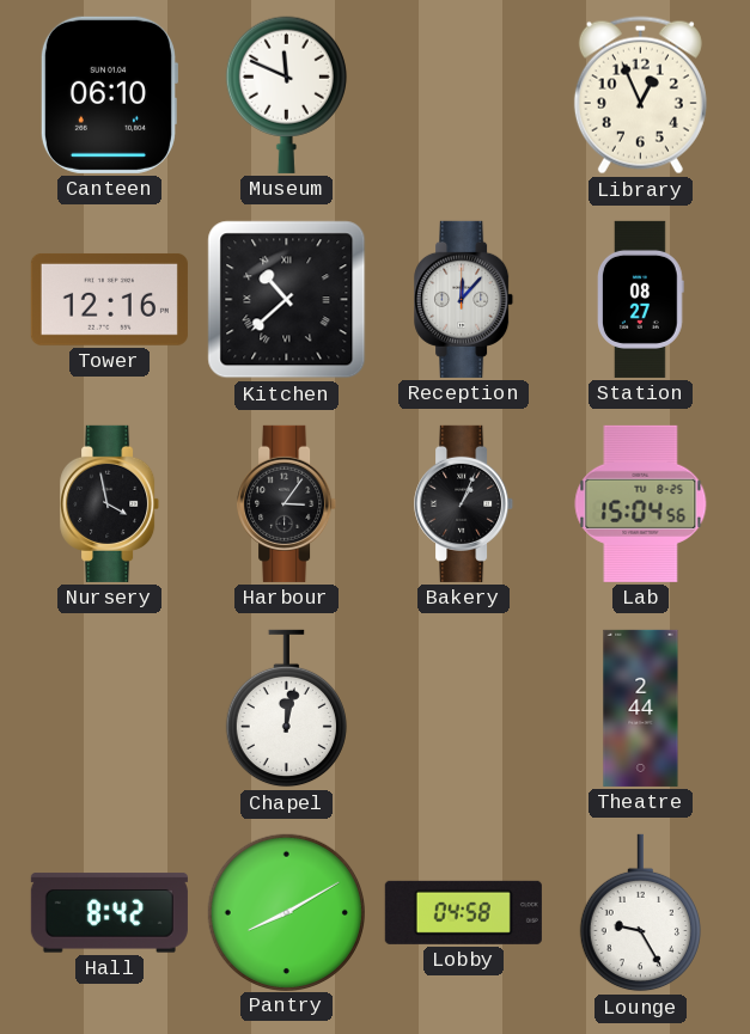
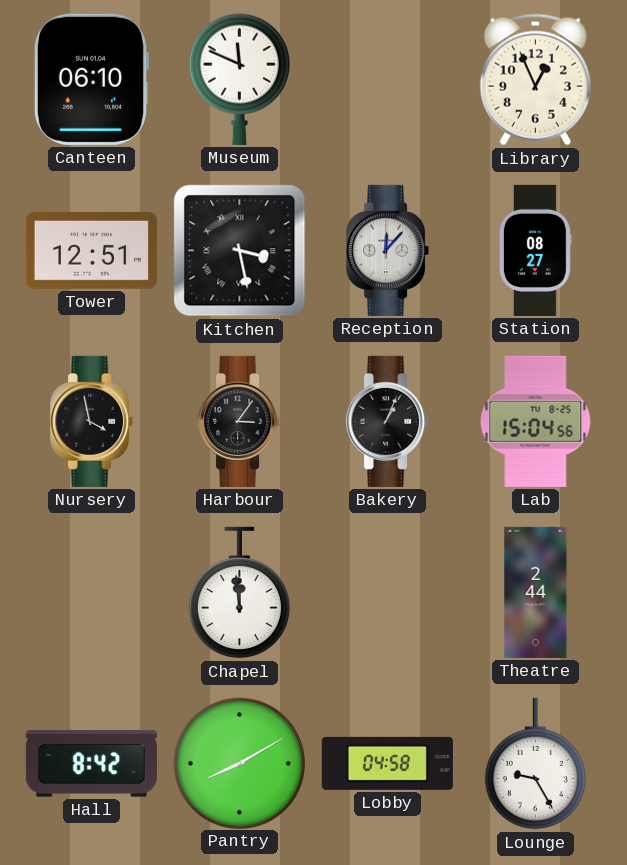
Tower: 12:16 -> 12:51
Kitchen: 10:38 -> 3:28
Chapel: 12:02 -> 11:59
